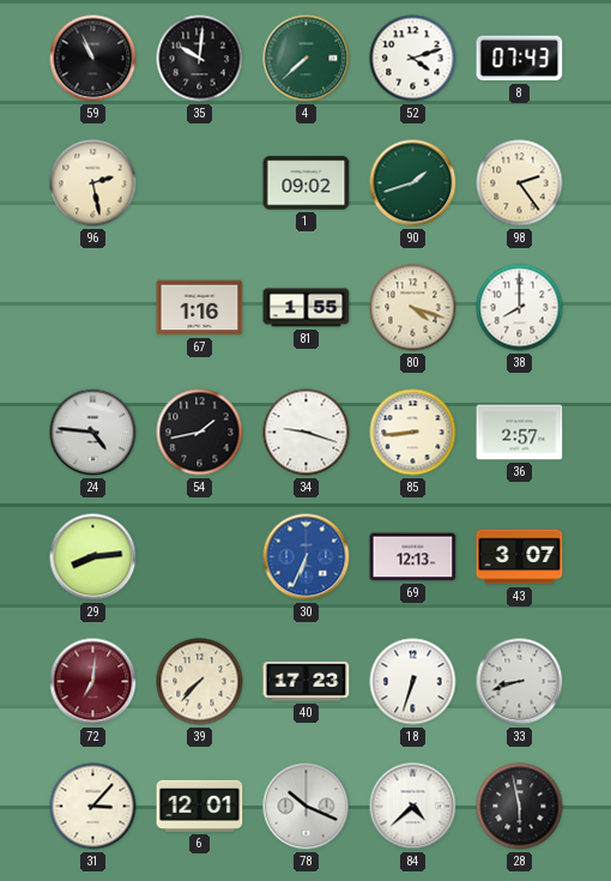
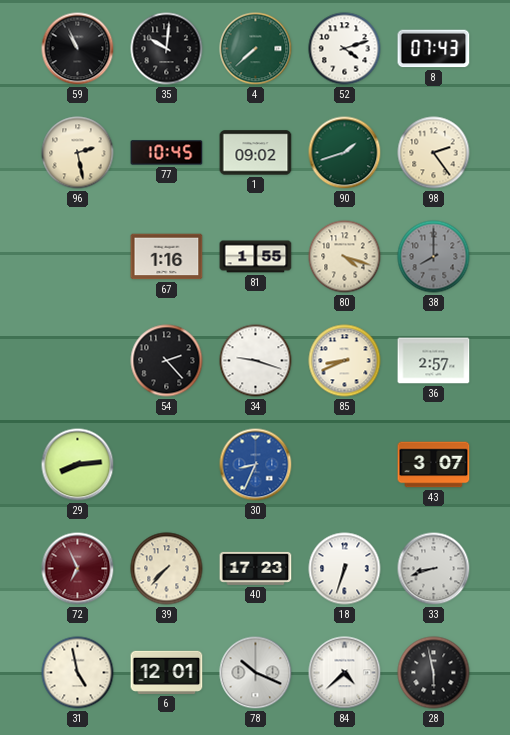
77: none -> 10:45
38 dial: white -> grey
24: 4:46 -> none
54: 1:43 -> 2:23
85: 8:44 -> 8:41
30: 6:34 -> 8:34
69: 12:13 -> none
72: 7:01 -> 6:56
31: 3:07 -> 4:58
